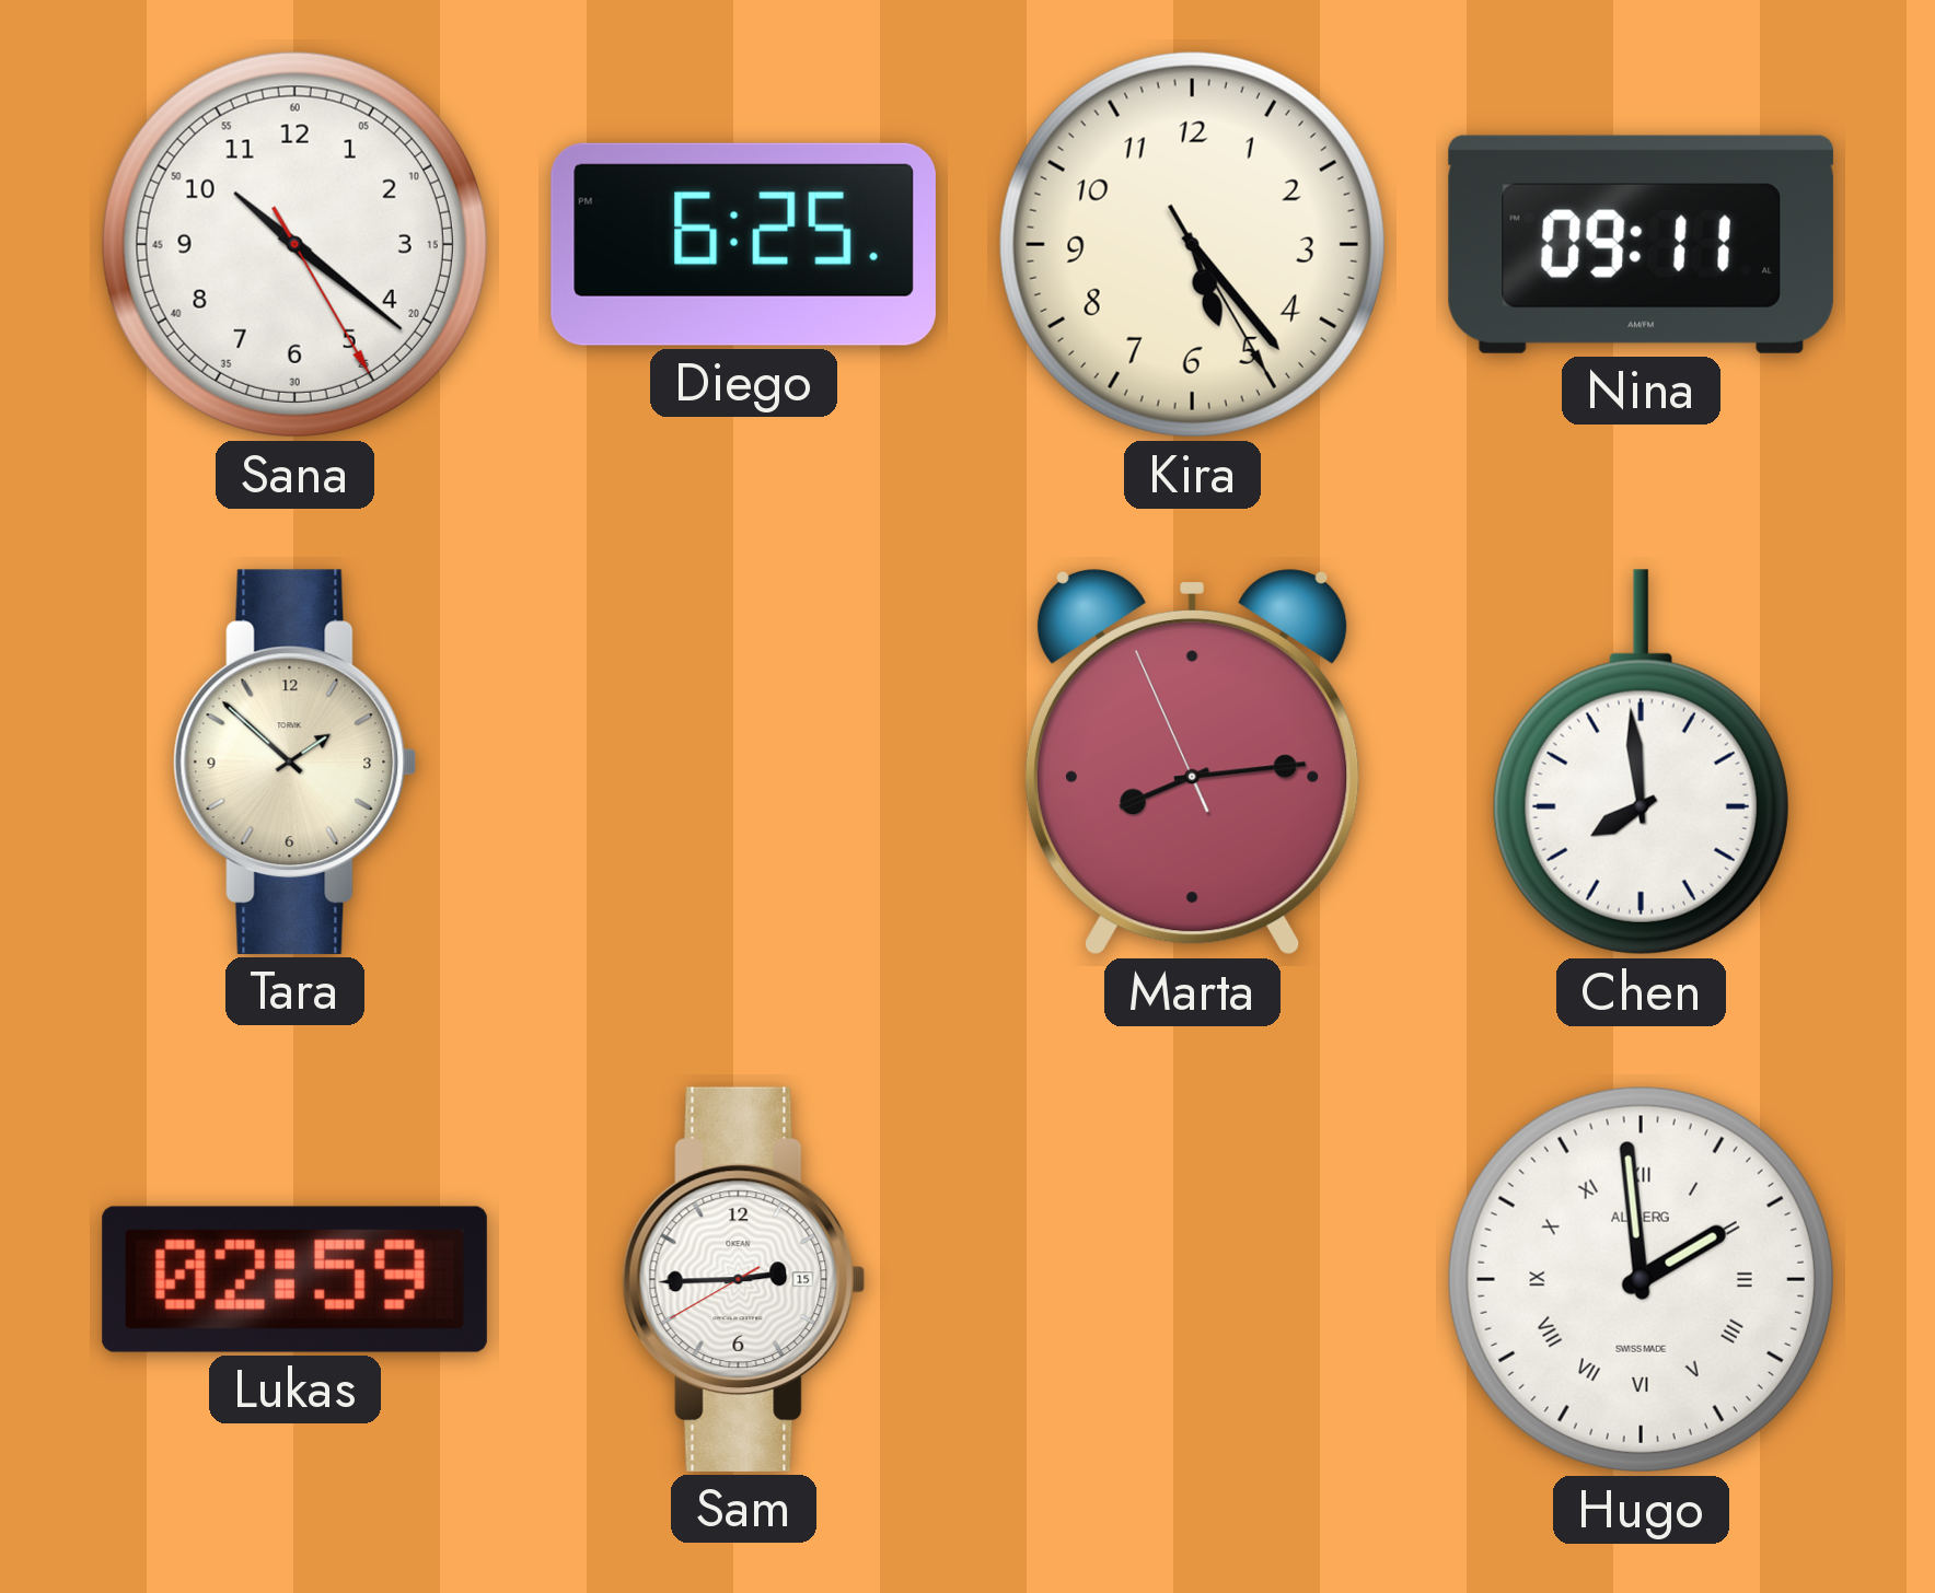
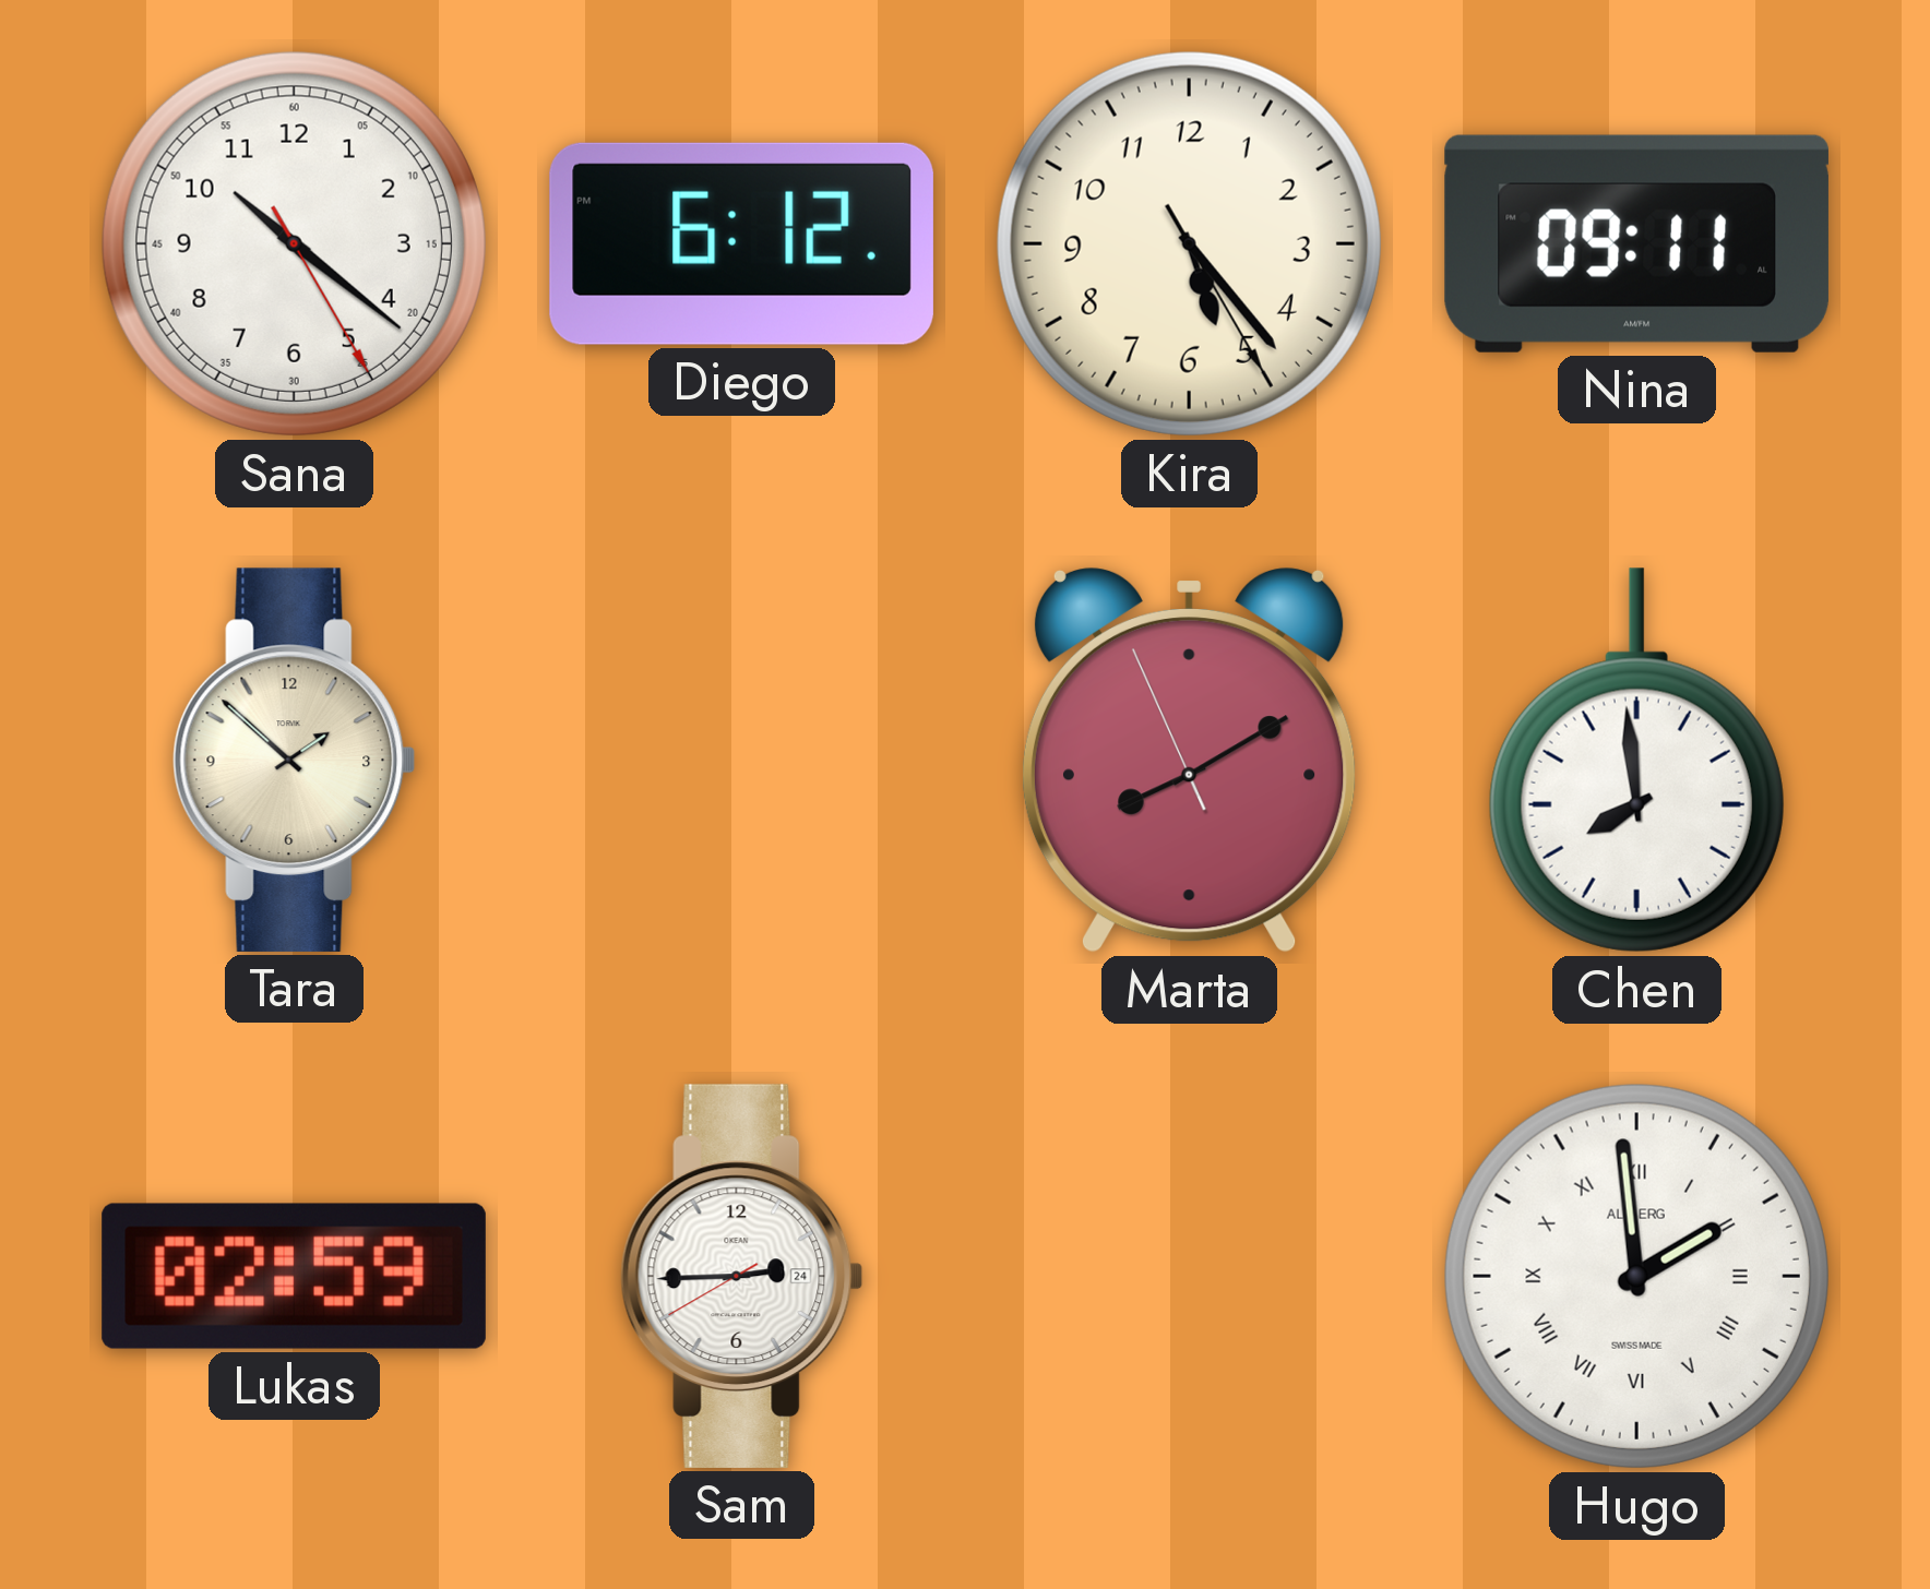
Diego: 6:25 -> 6:12
Marta: 8:13 -> 8:09
Sam date: 15 -> 24
